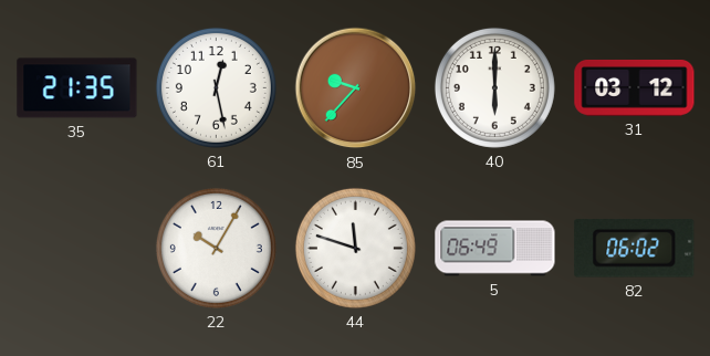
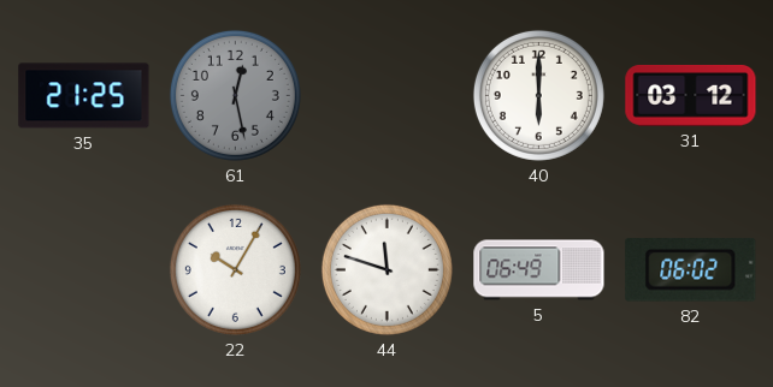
35: 21:35 -> 21:25
61 dial: white -> grey
85: 9:37 -> none
